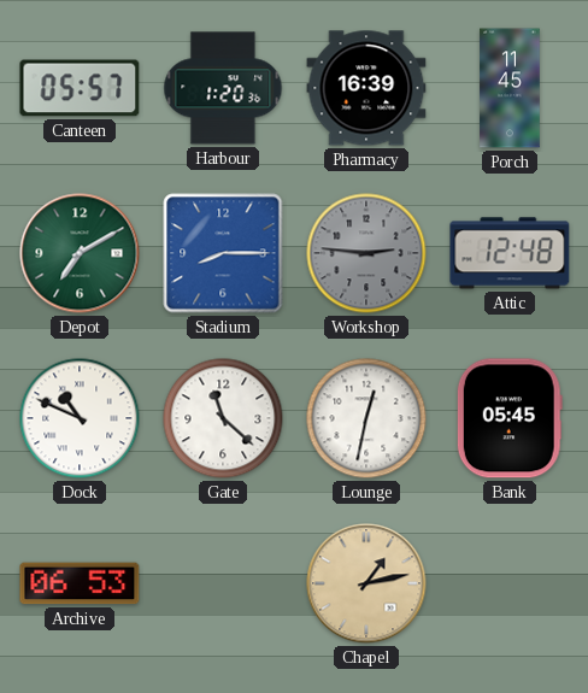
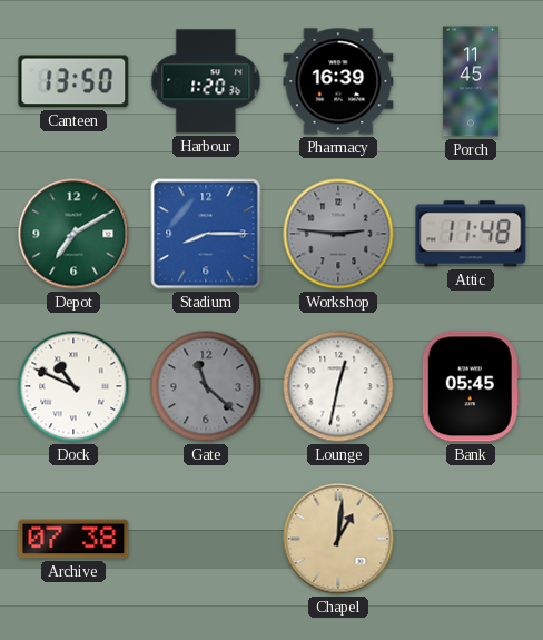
Canteen: 05:57 -> 13:50
Attic: 12:48 -> 11:48
Gate dial: white -> grey
Archive: 06:53 -> 07:38
Chapel: 1:13 -> 1:01
